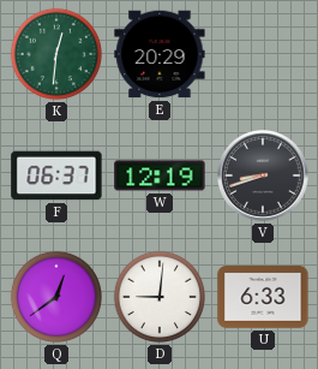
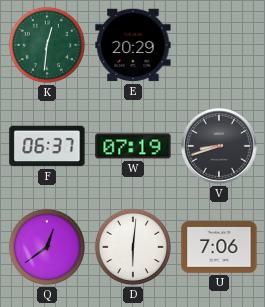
W: 12:19 -> 07:19
D: 9:01 -> 6:01
U: 6:33 -> 7:06
